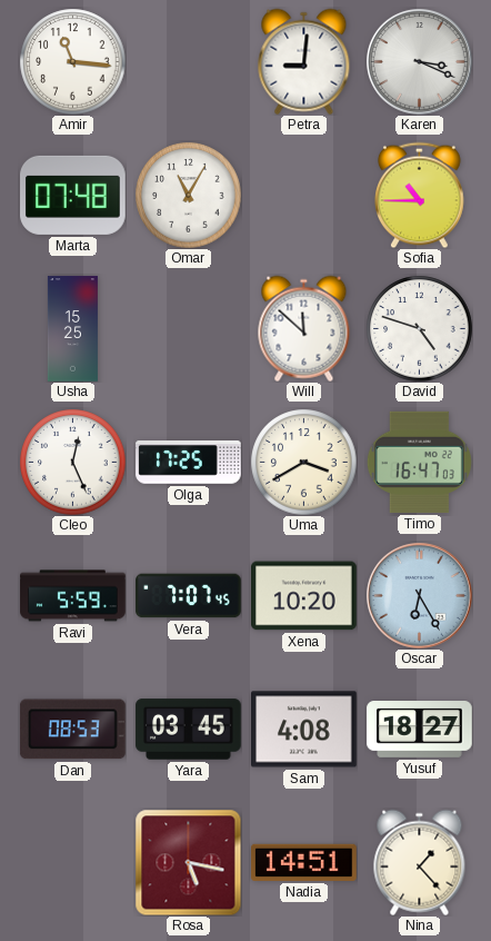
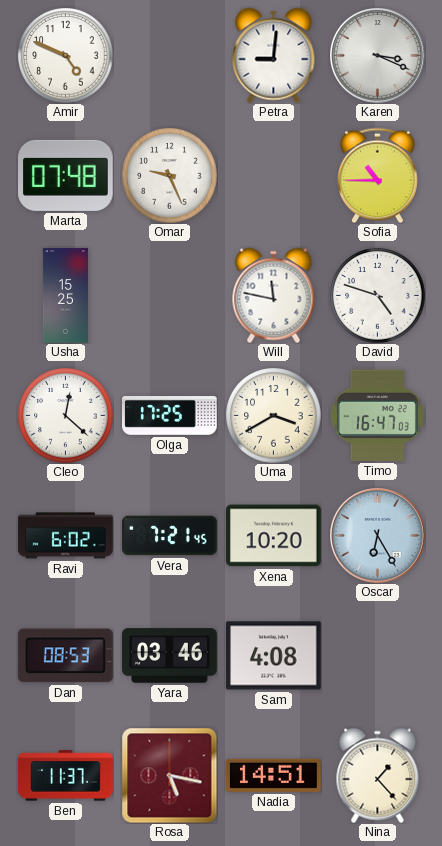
Amir: 11:16 -> 4:49
Omar: 11:05 -> 9:26
Will: 11:52 -> 11:47
Cleo: 12:26 -> 12:22
Ravi: 5:59 -> 6:02
Vera: 7:07 -> 7:21
Yara: 03:45 -> 03:46
Yusuf: 18:27 -> none
Ben: none -> 11:37
